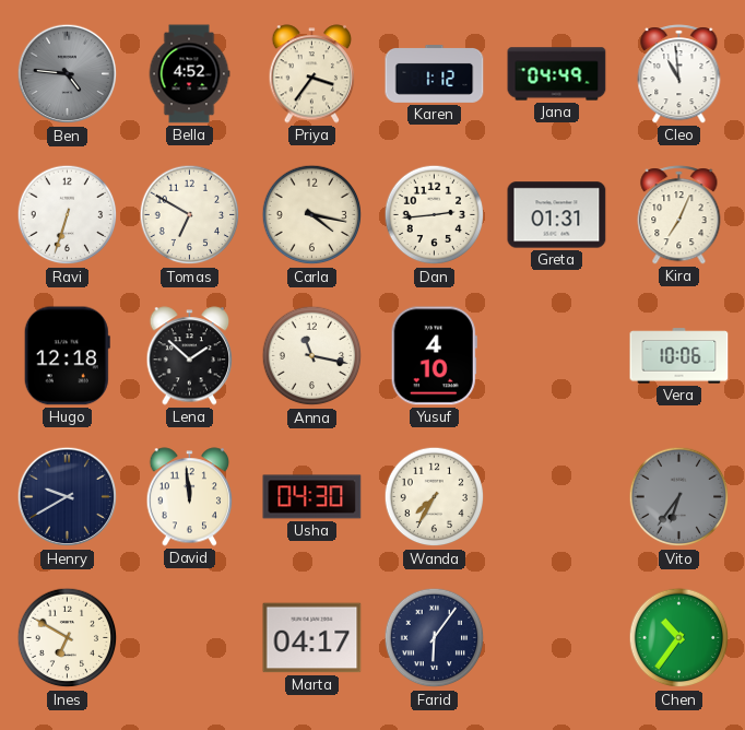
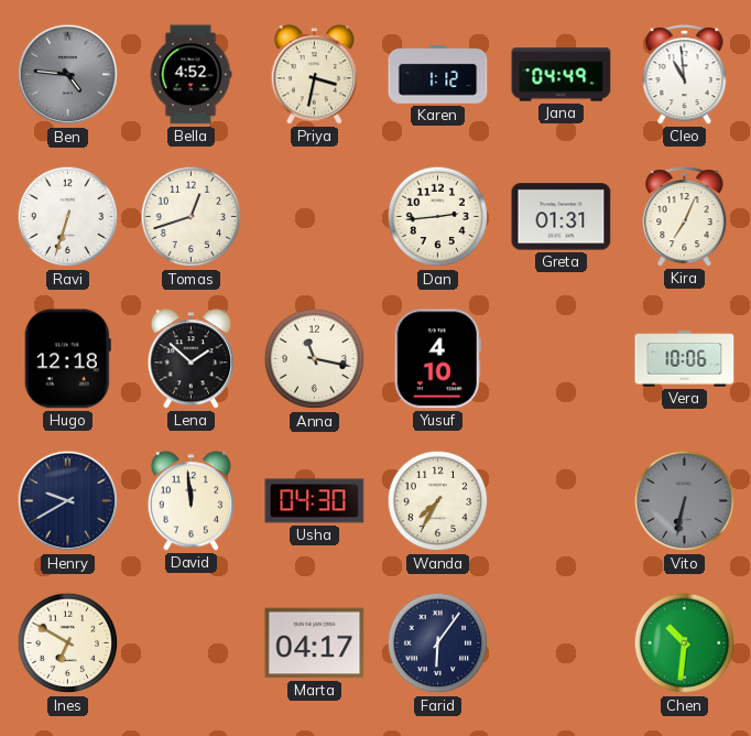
Priya: 3:36 -> 3:32
Tomas: 6:50 -> 12:42
Carla: 4:17 -> none
Vito: 6:36 -> 6:32
Chen: 10:36 -> 10:31
